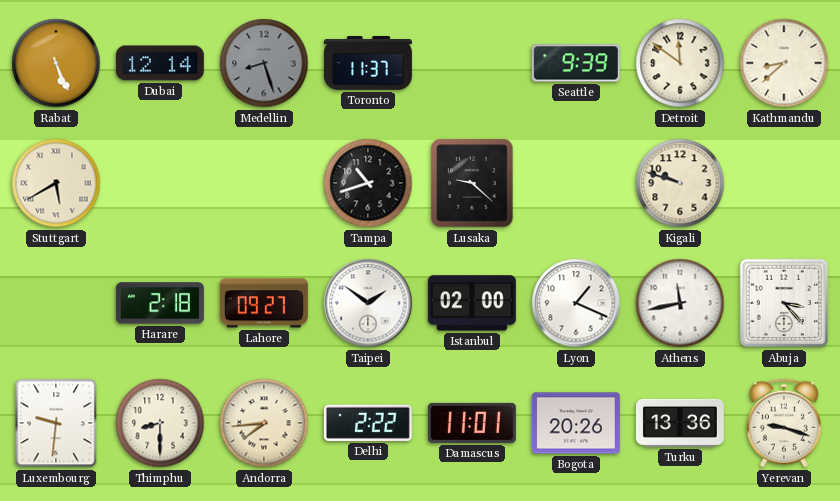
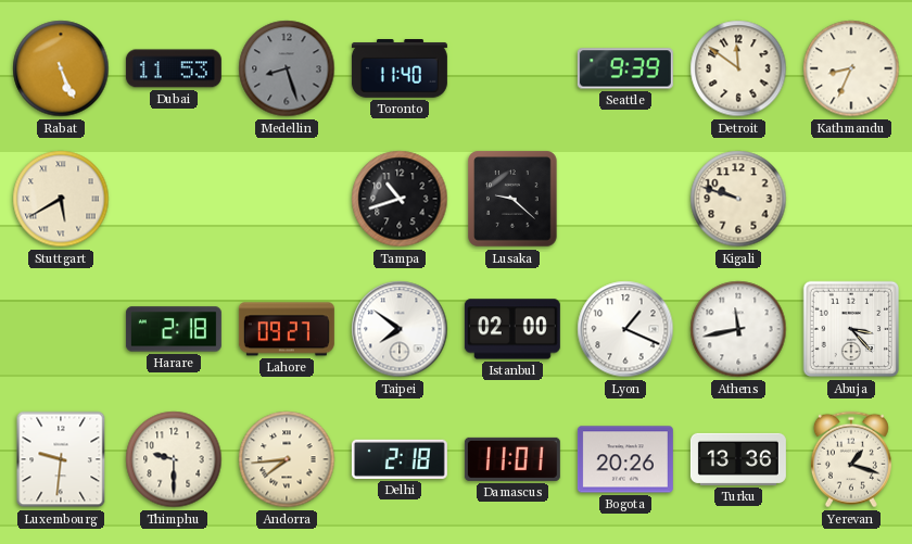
Dubai: 12:14 -> 11:53
Toronto: 11:37 -> 11:40
Kathmandu: 8:38 -> 8:34
Taipei: 1:51 -> 7:51
Thimphu: 8:30 -> 9:30
Delhi: 2:22 -> 2:18
Yerevan: 9:18 -> 1:18
